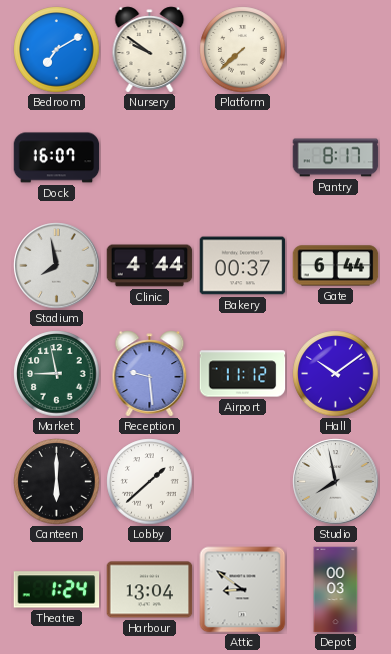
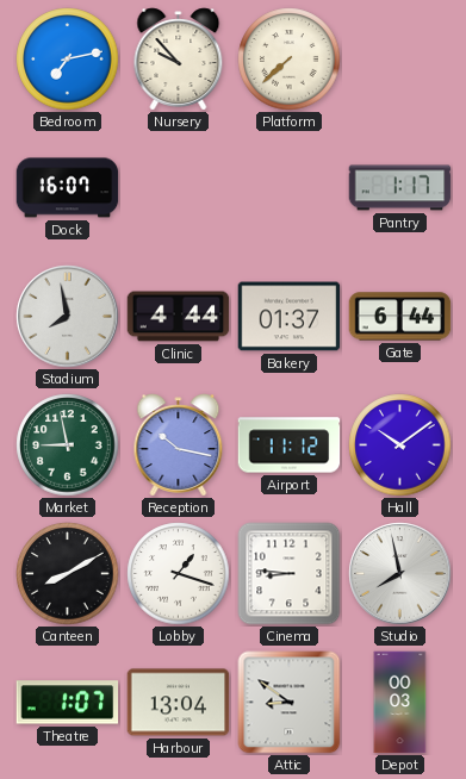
Bedroom: 7:10 -> 7:13
Nursery: 9:51 -> 9:53
Pantry: 8:17 -> 1:17
Bakery: 00:37 -> 01:37
Reception: 9:29 -> 10:17
Canteen: 6:00 -> 8:10
Lobby: 1:38 -> 1:18
Cinema: none -> 8:46
Theatre: 1:24 -> 1:07
